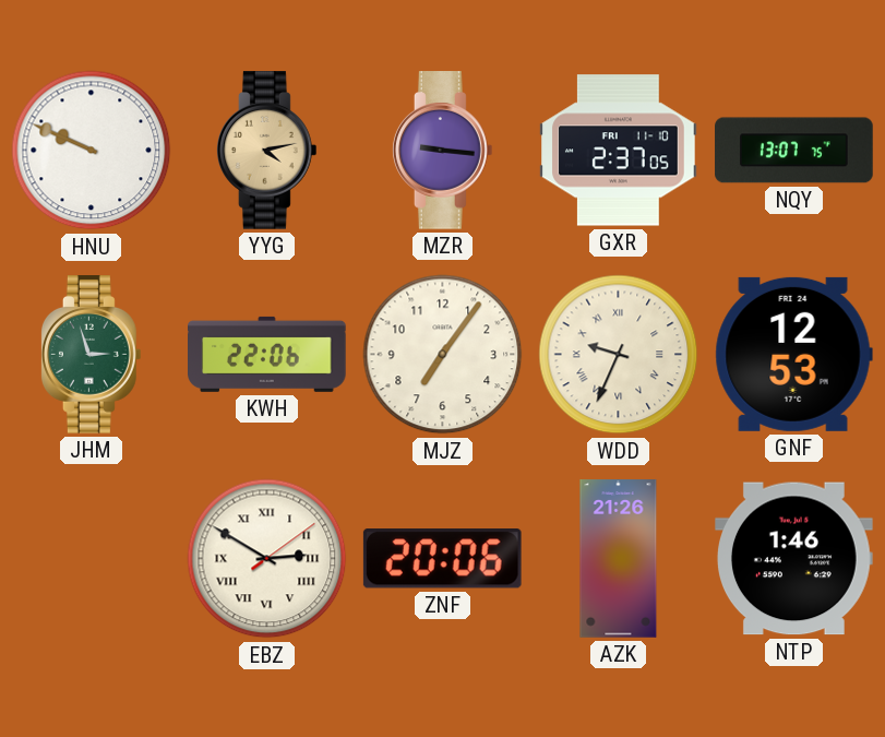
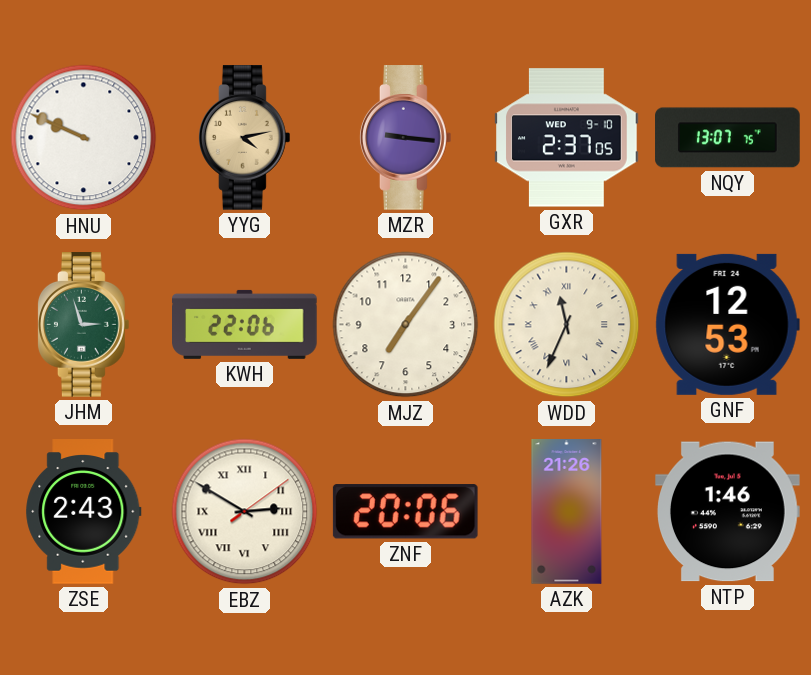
GXR date: FRI 11-10 -> WED 9-10
WDD: 9:34 -> 11:34
ZSE: none -> 2:43
